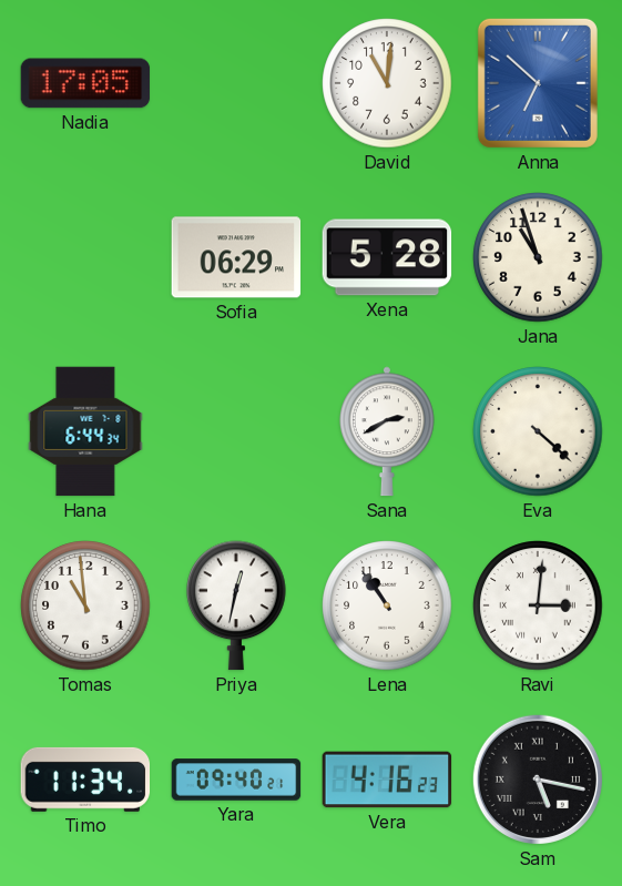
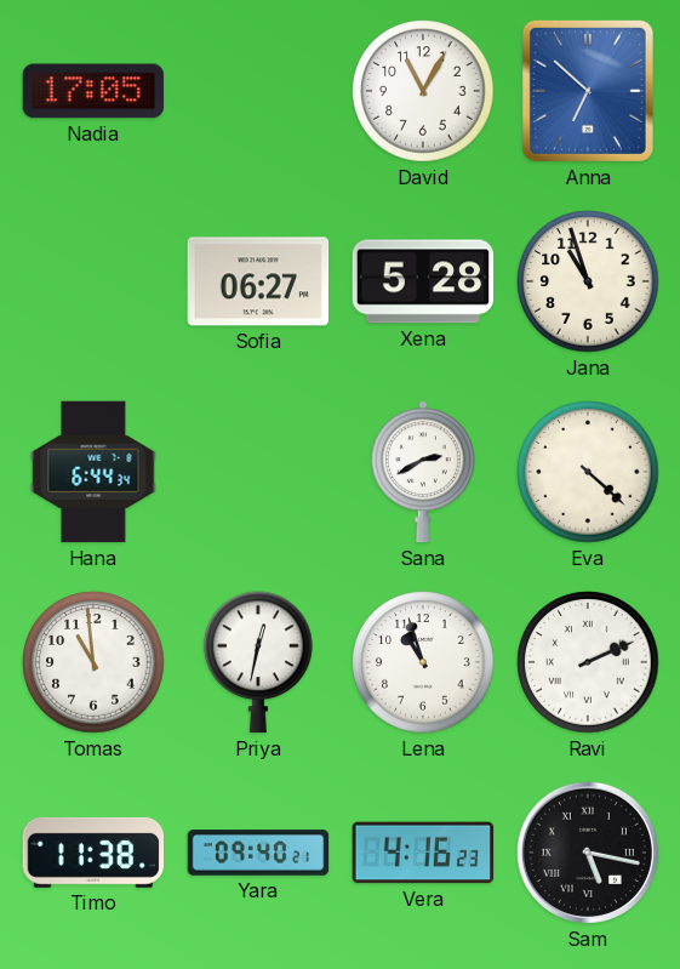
David: 11:01 -> 11:05
Sofia: 06:29 -> 06:27
Lena: 10:54 -> 10:57
Ravi: 3:01 -> 2:11
Timo: 11:34 -> 11:38
